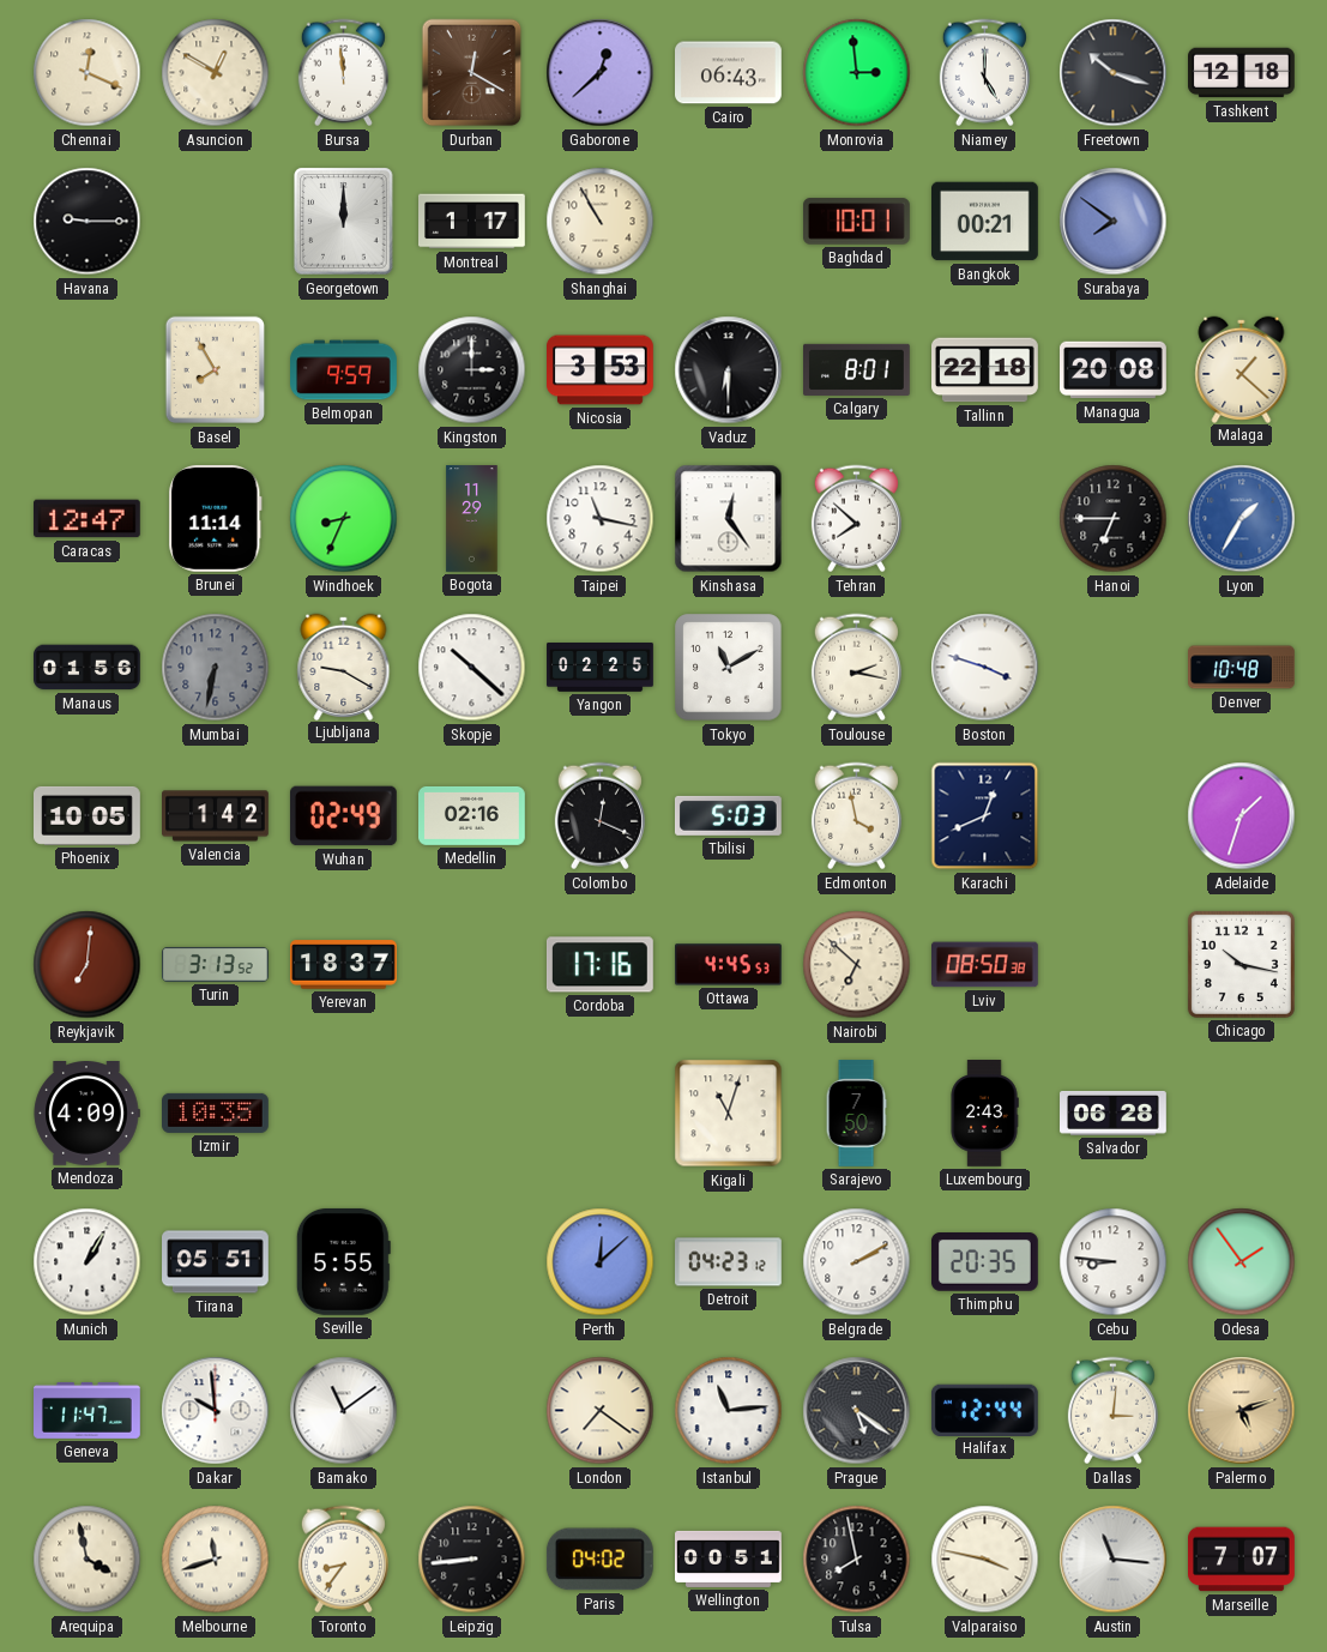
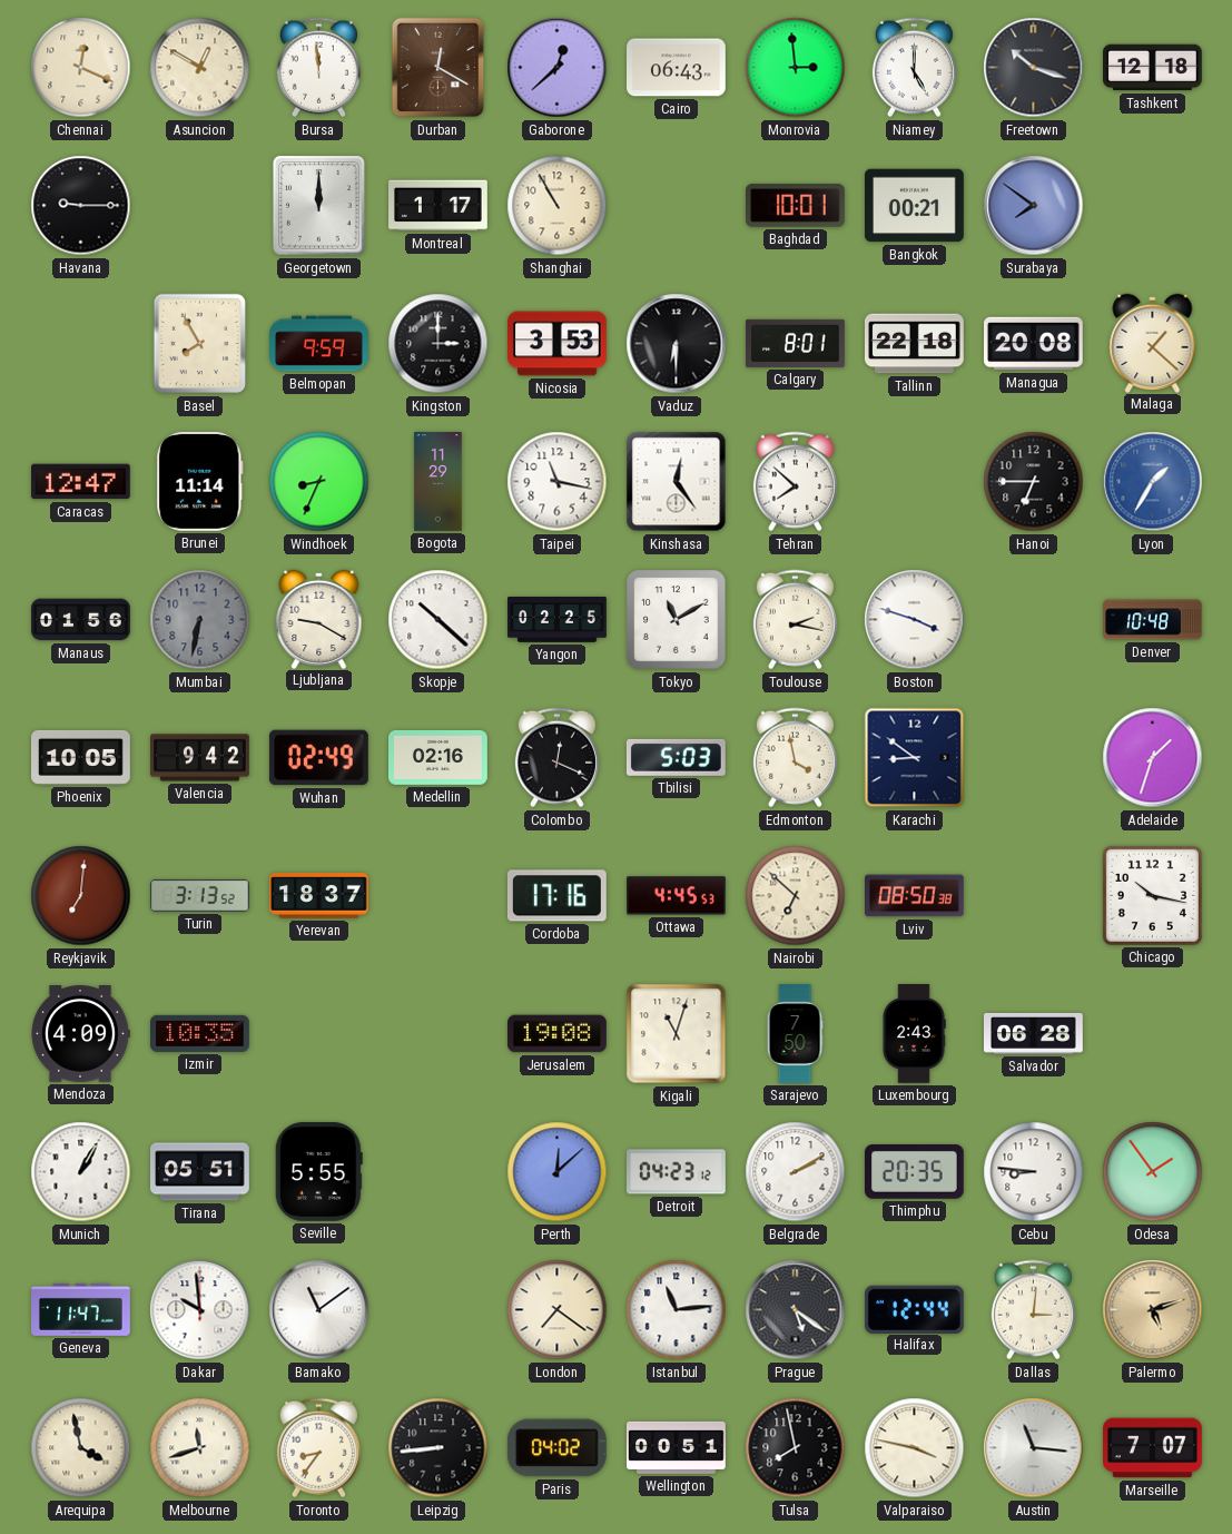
Valencia: 1:42 -> 9:42
Karachi: 12:41 -> 8:51
Jerusalem: none -> 19:08
